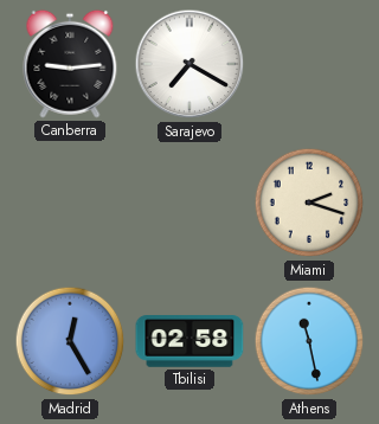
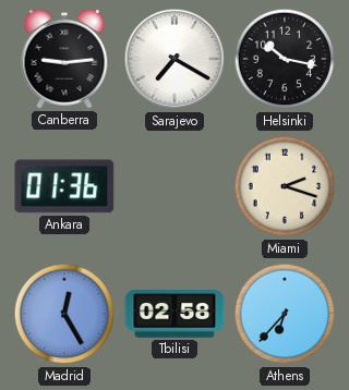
Helsinki: none -> 10:17
Ankara: none -> 01:36
Athens: 11:28 -> 6:37
